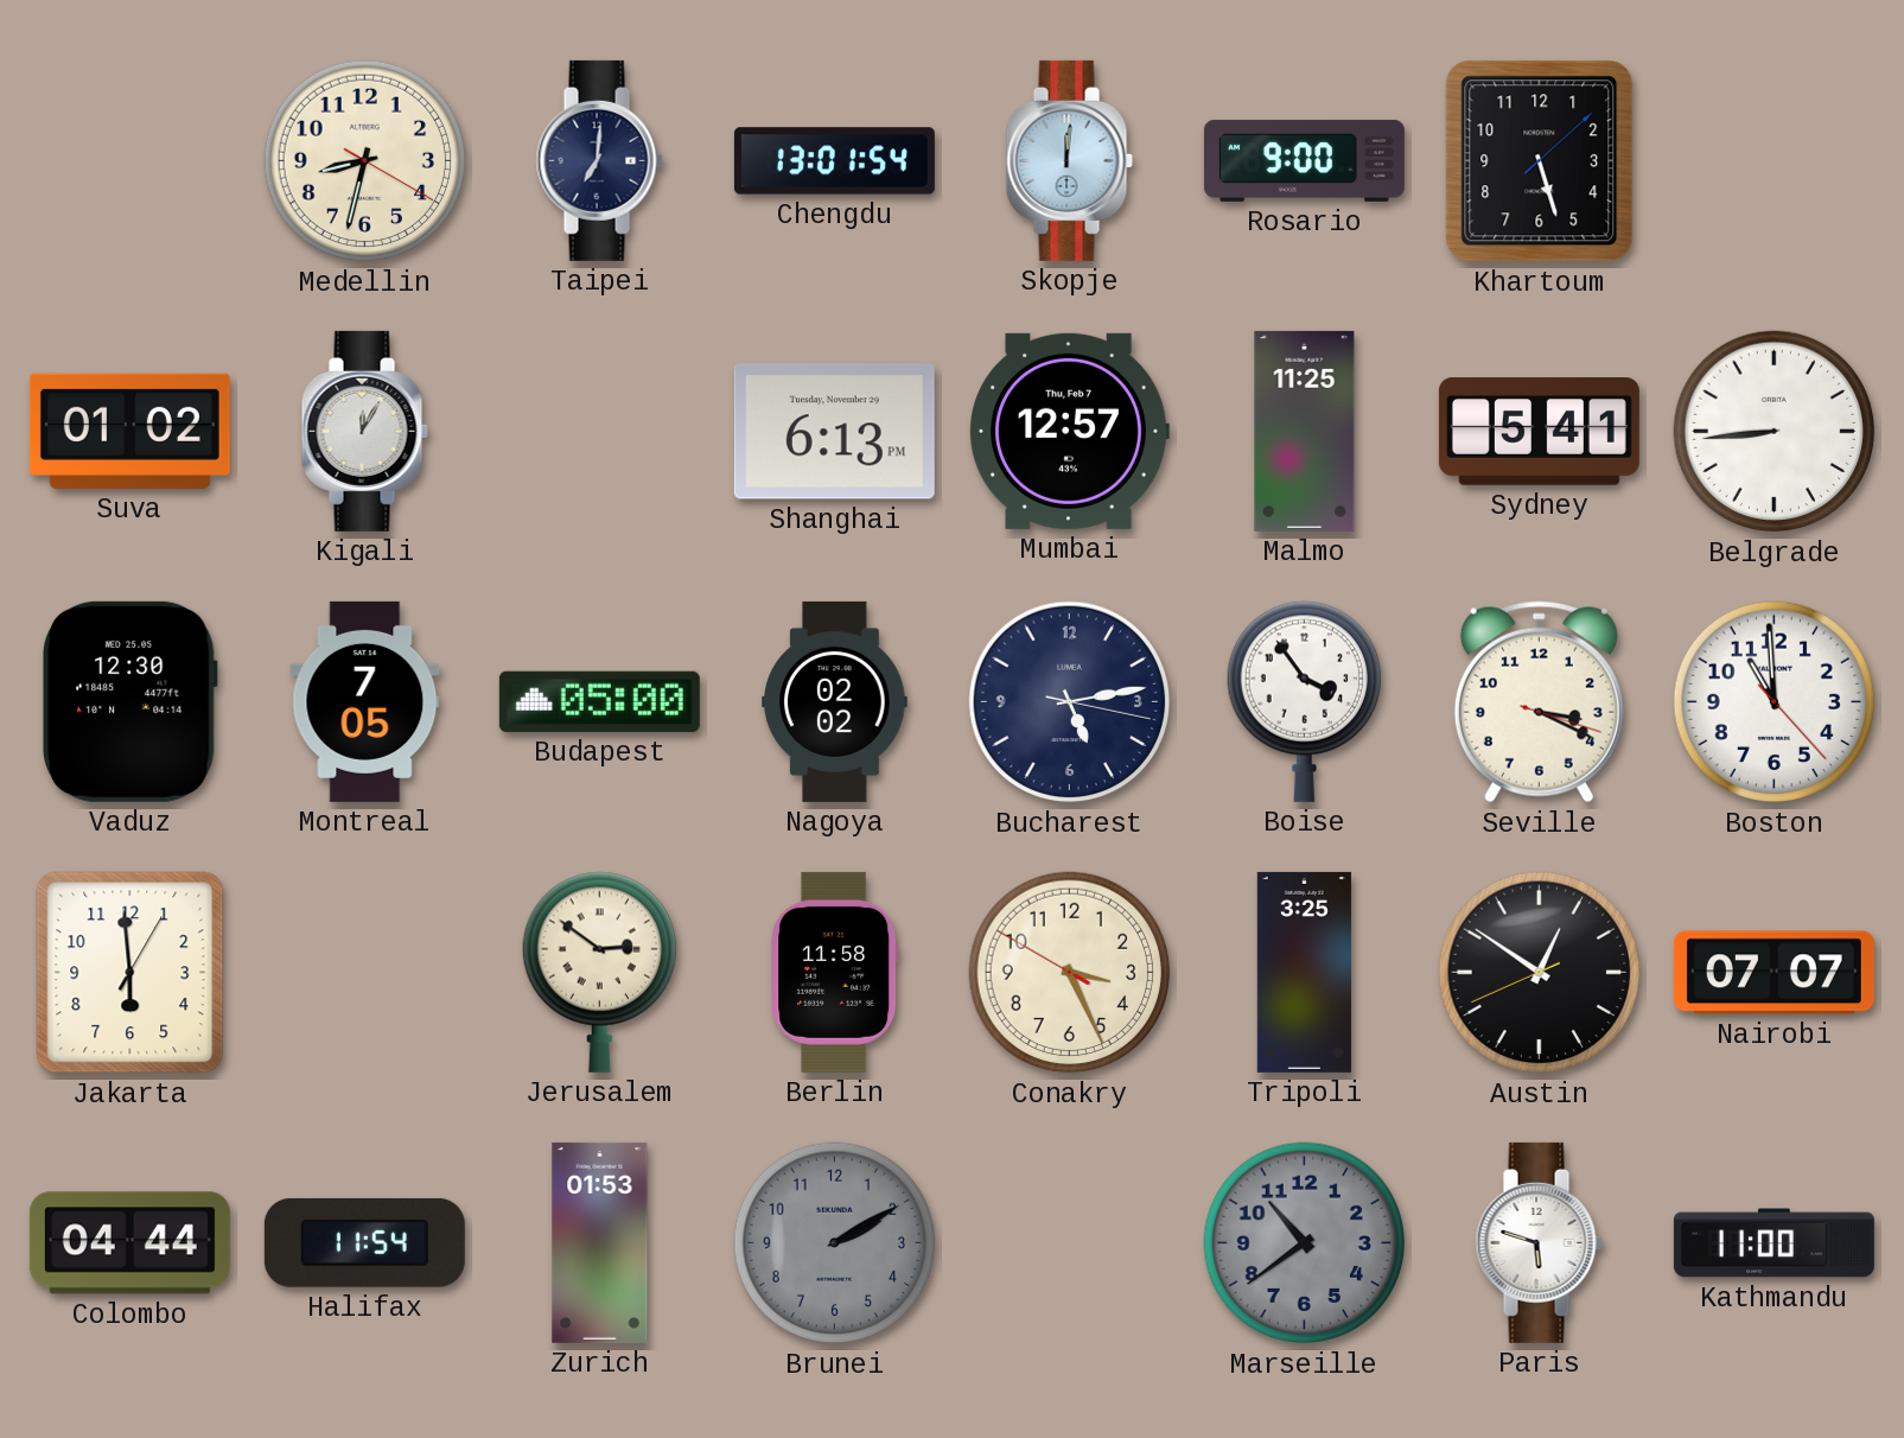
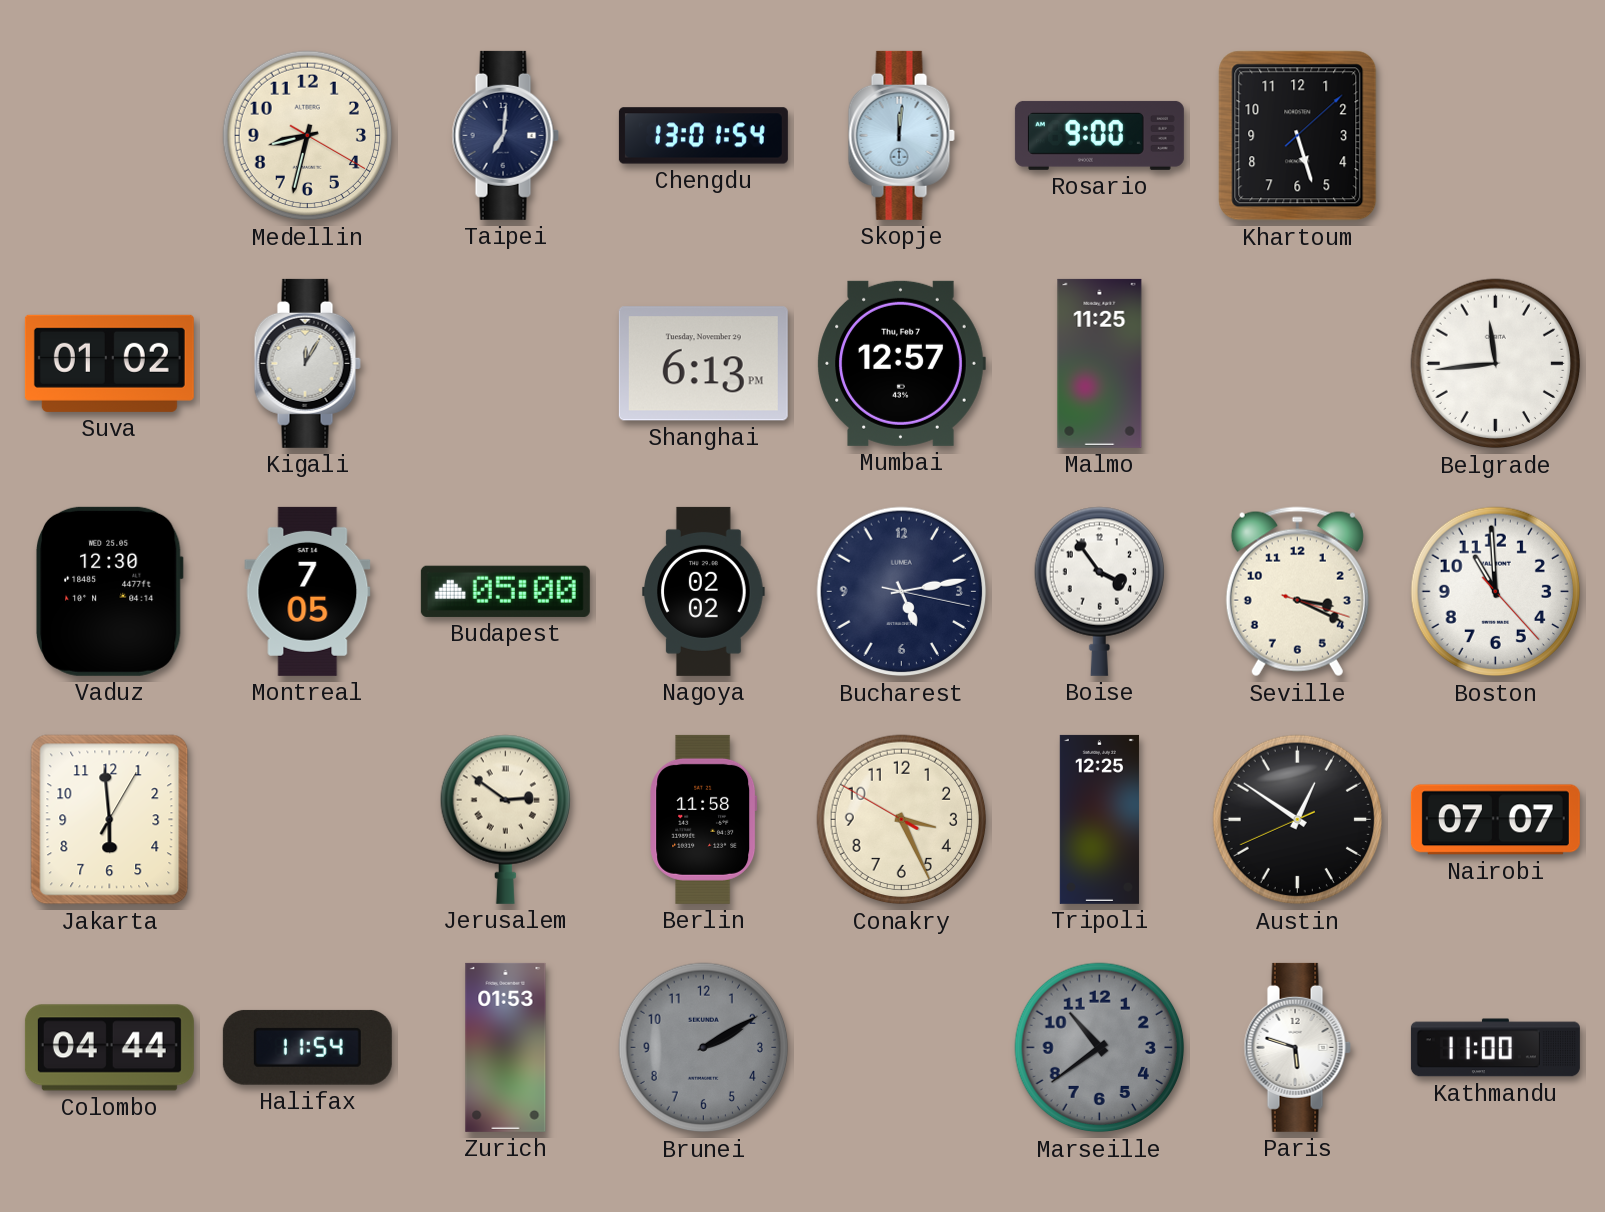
Sydney: 5:41 -> none
Belgrade: 8:44 -> 11:44
Tripoli: 3:25 -> 12:25
